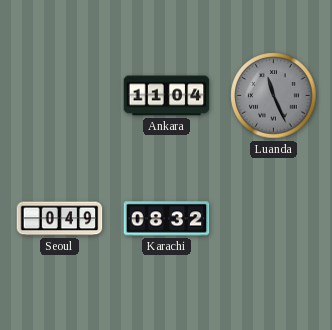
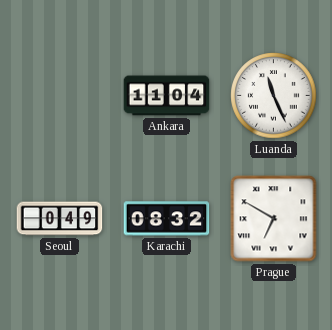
Luanda dial: grey -> white
Prague: none -> 6:50
